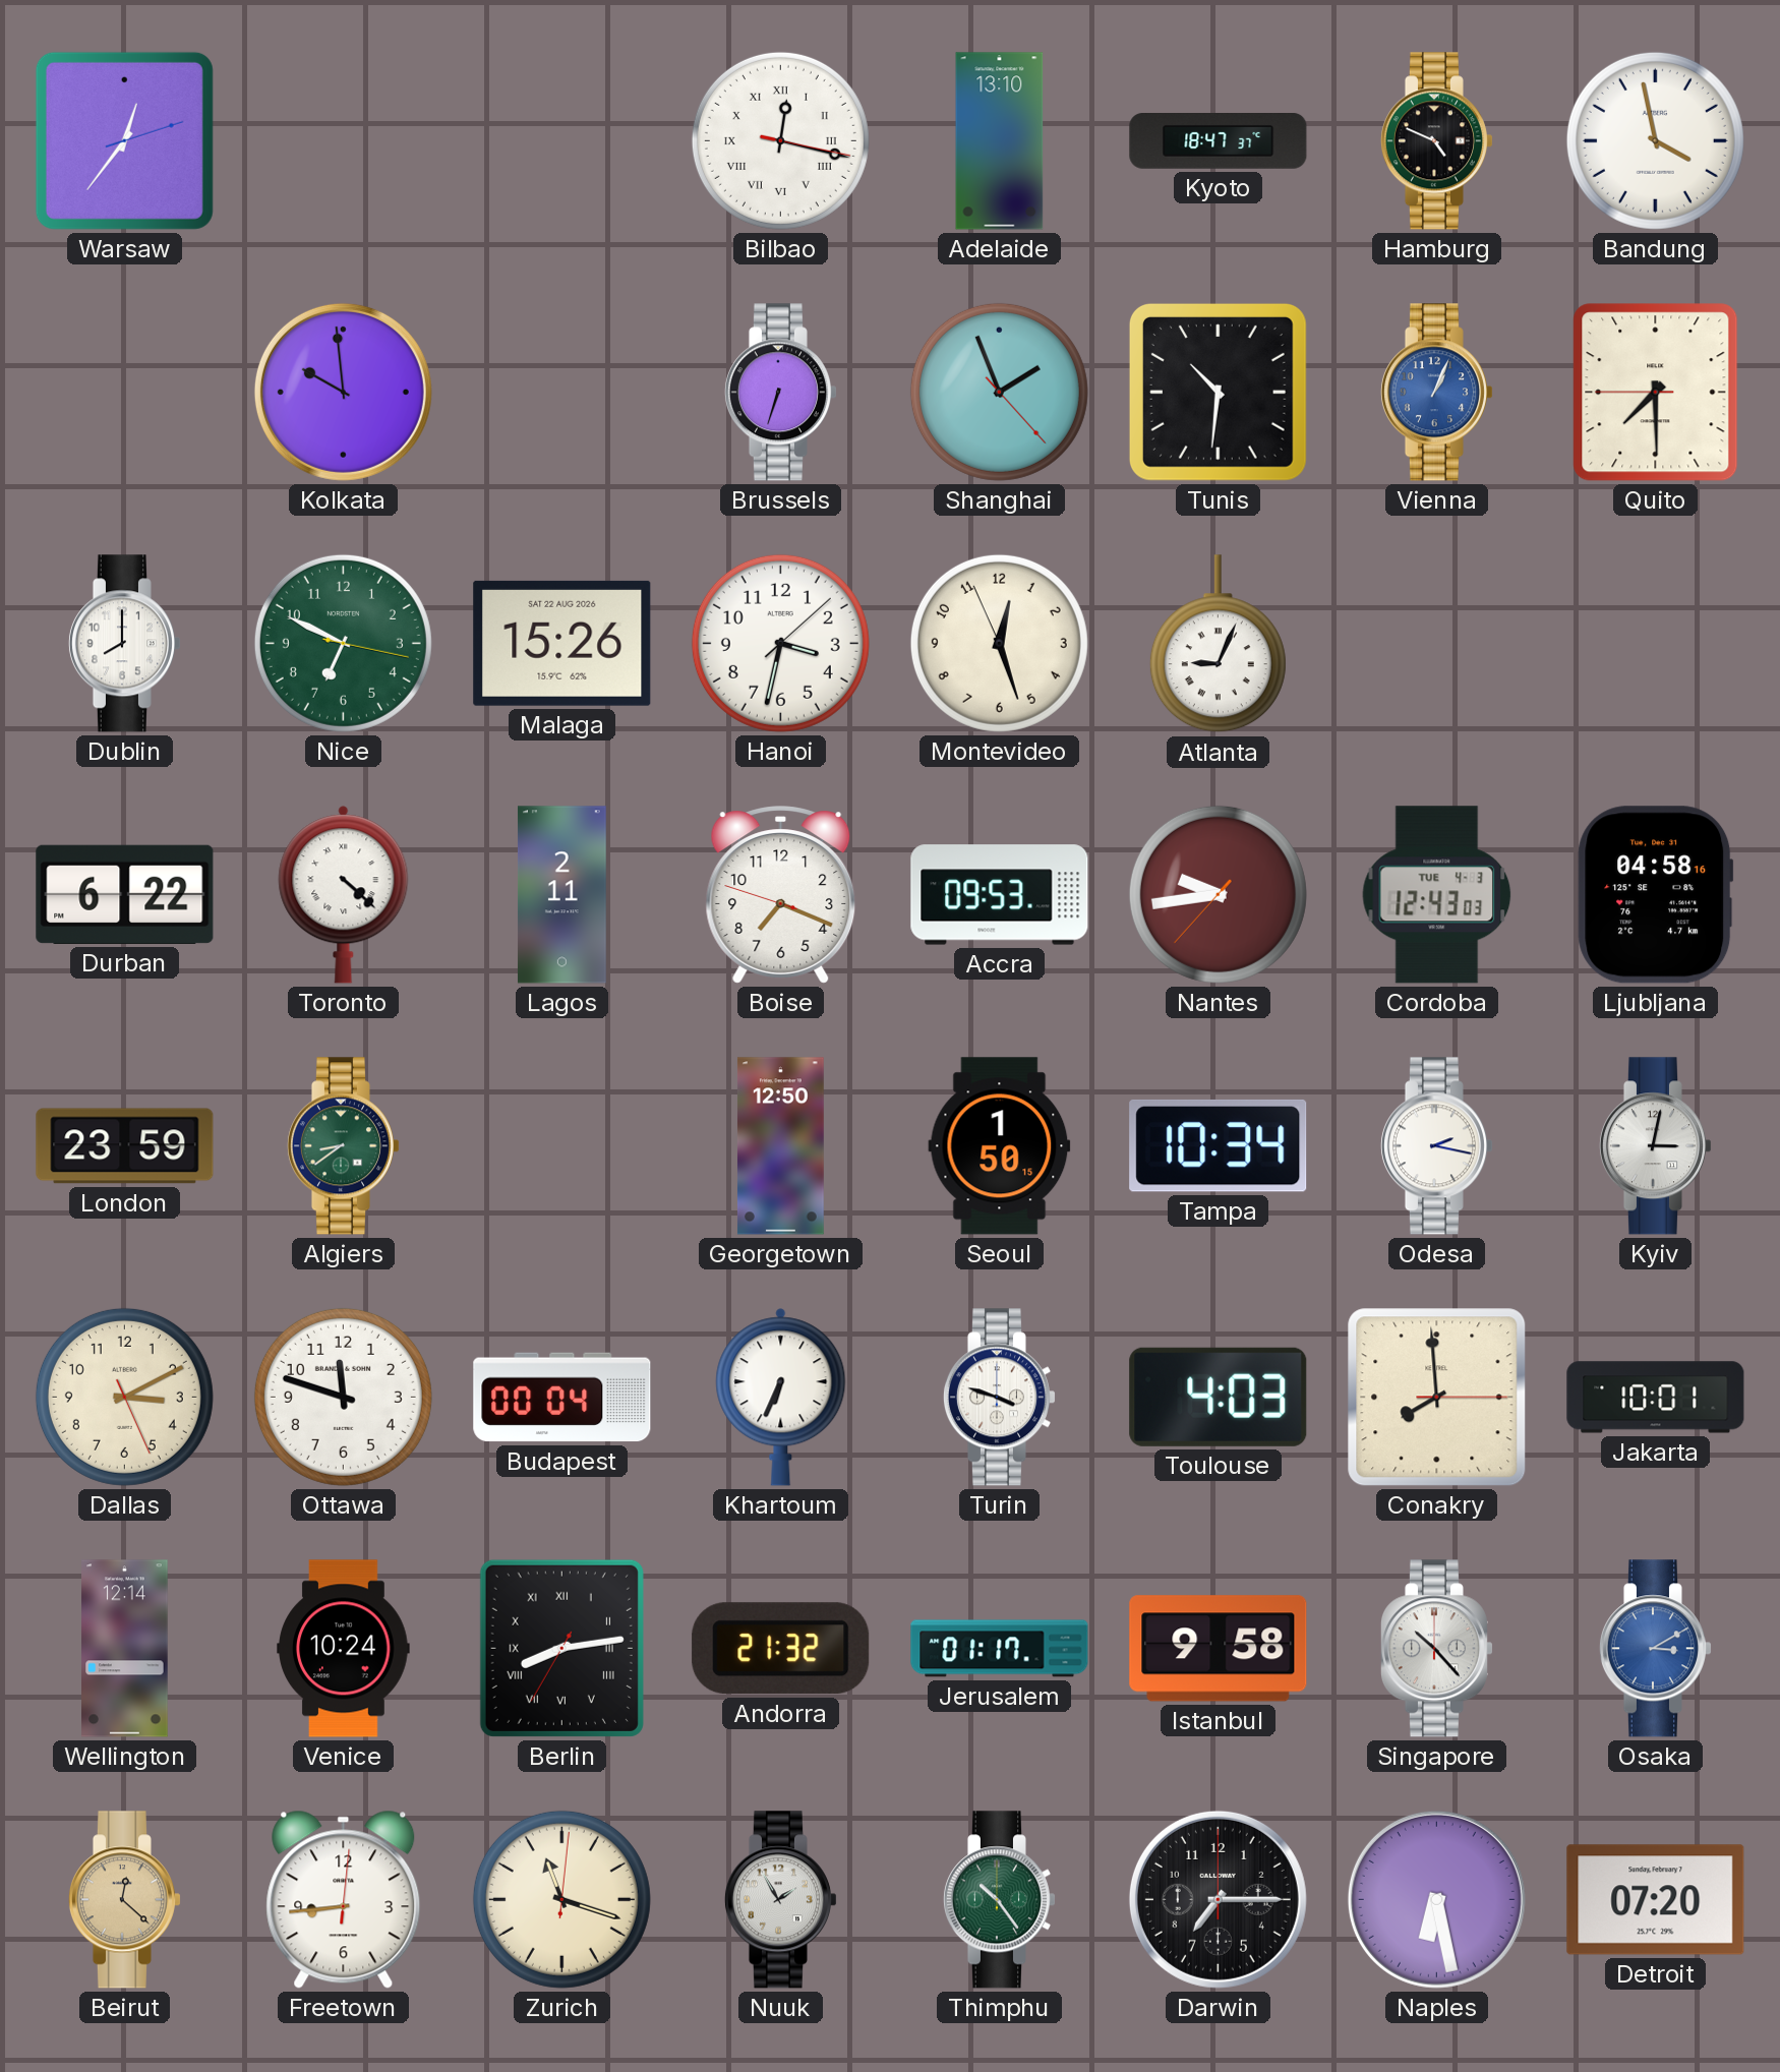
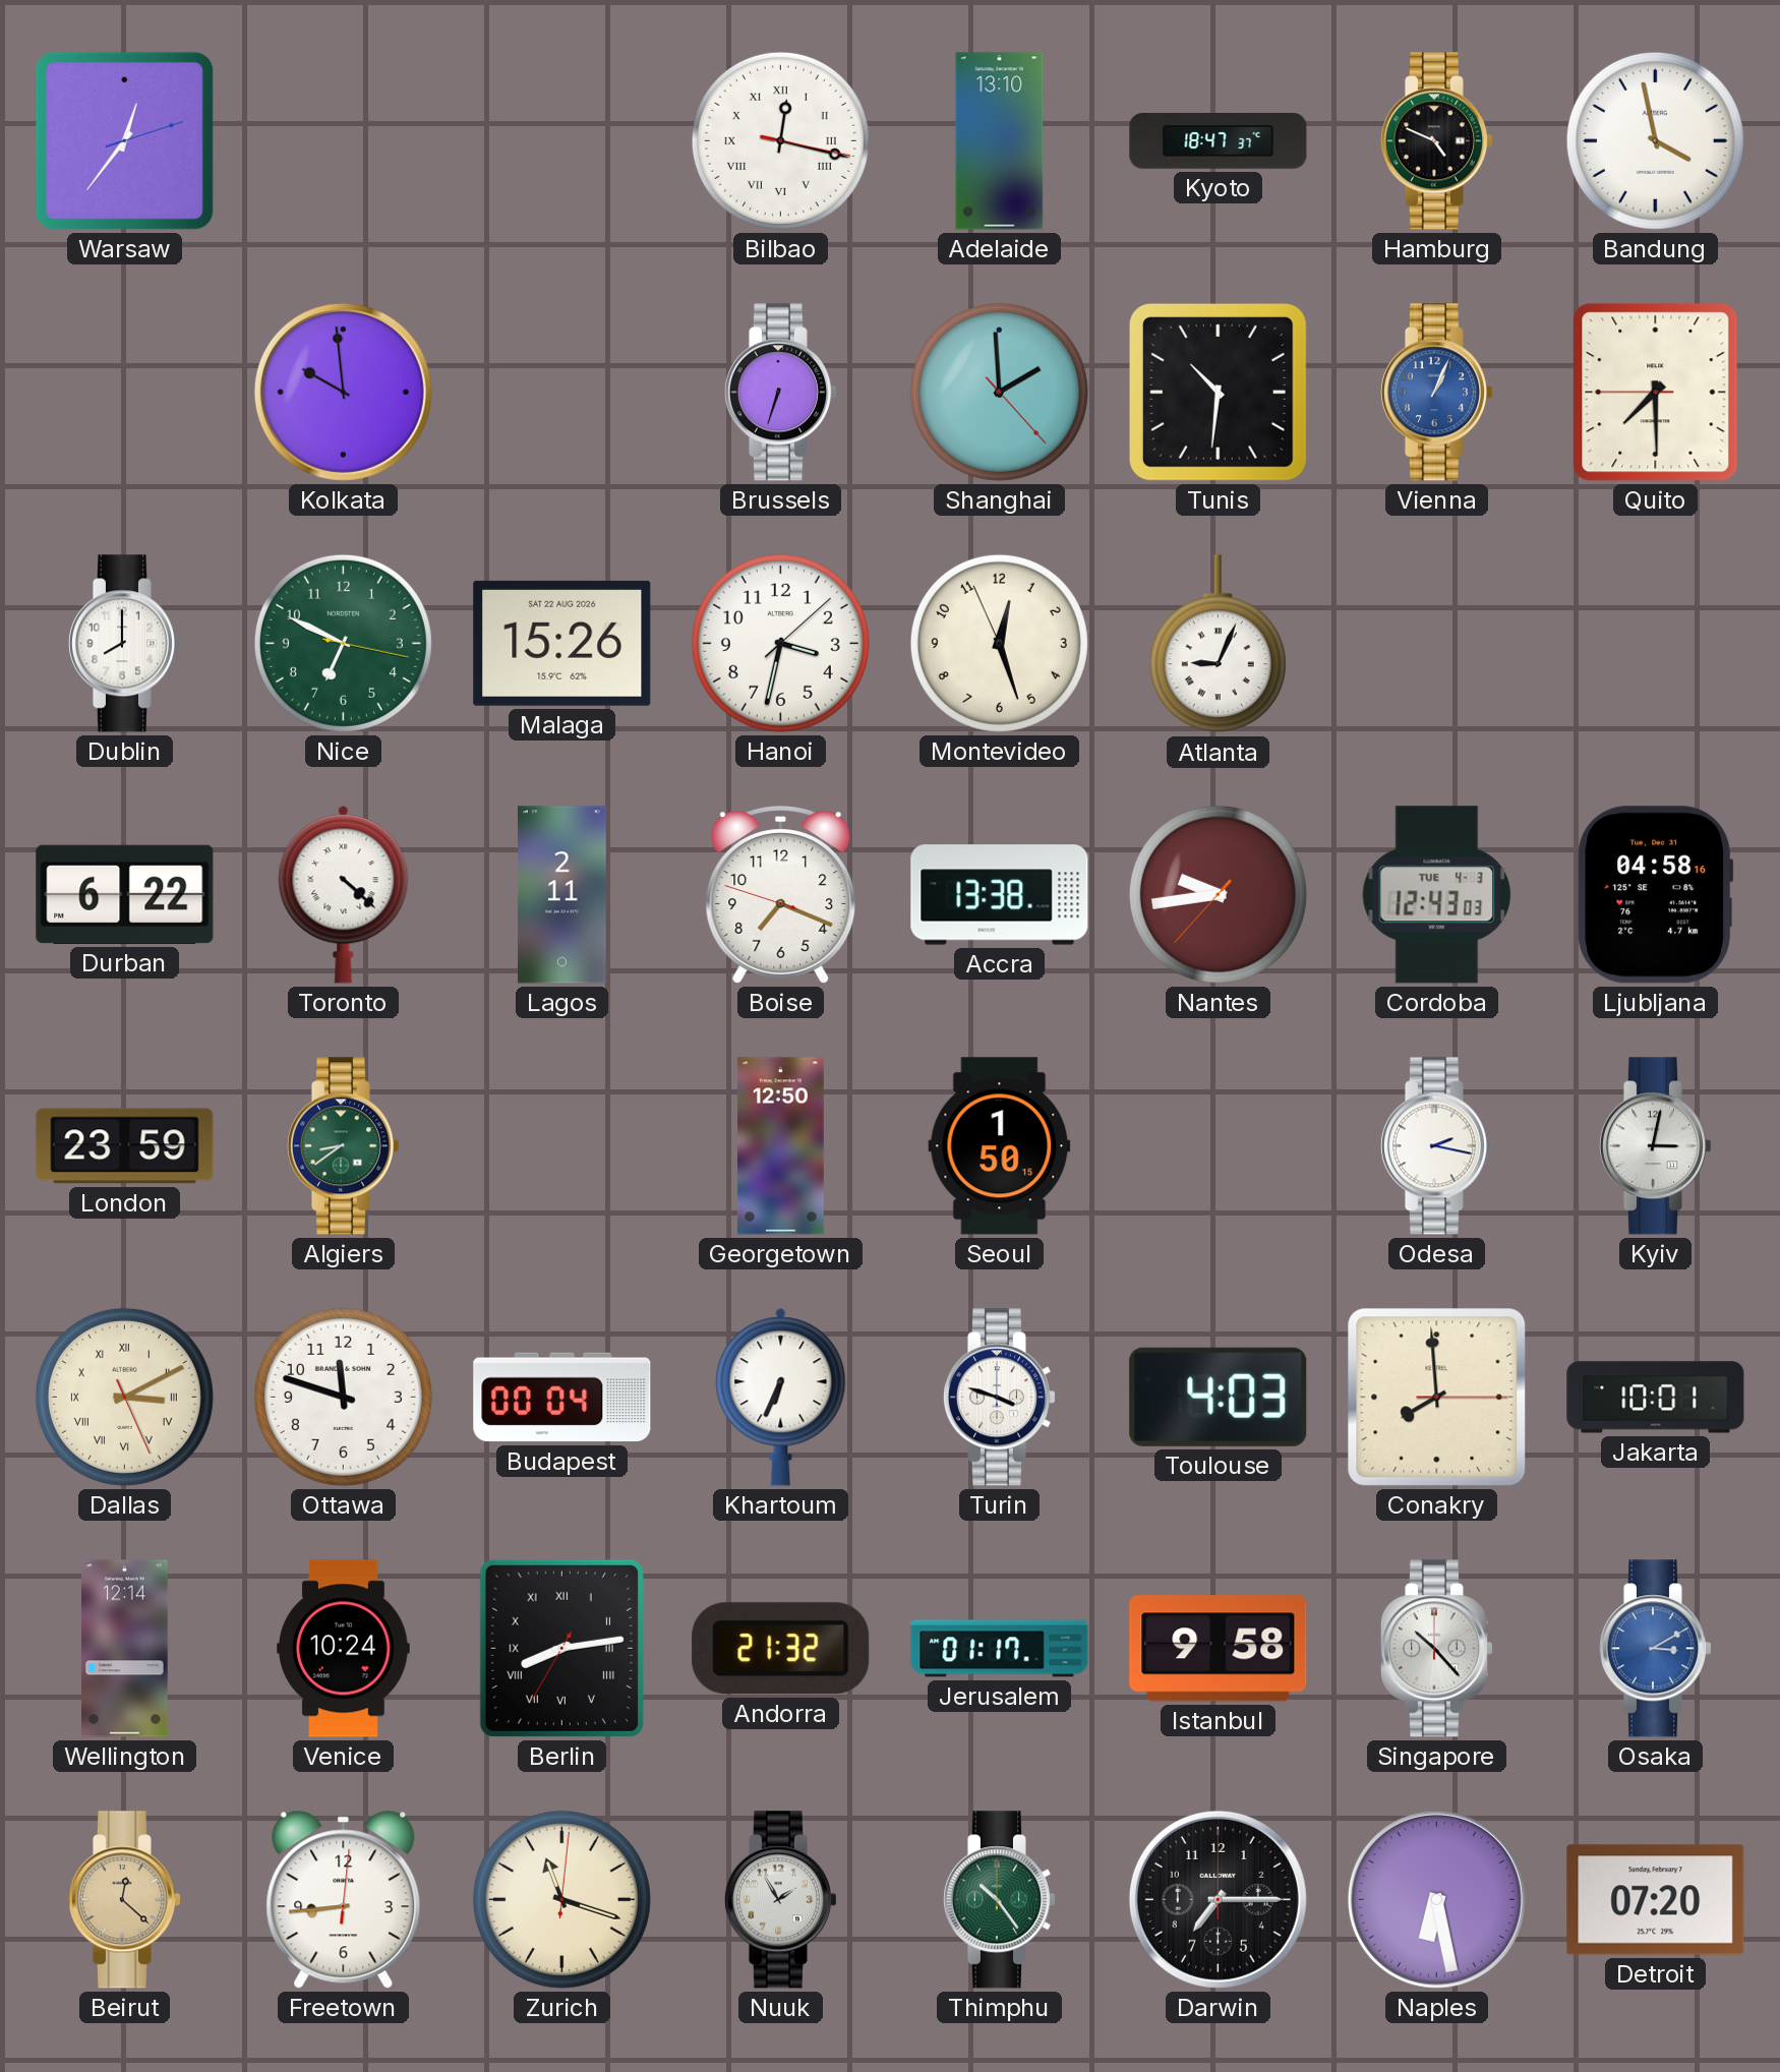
Shanghai: 1:56 -> 1:59
Accra: 09:53 -> 13:38
Tampa: 10:34 -> none
Dallas numerals: Arabic -> Roman
